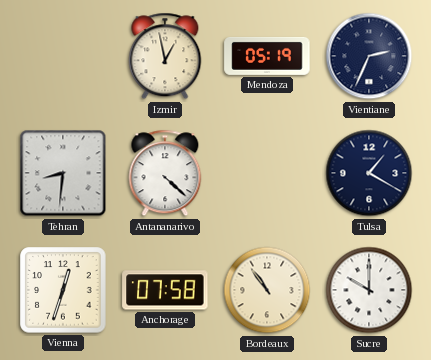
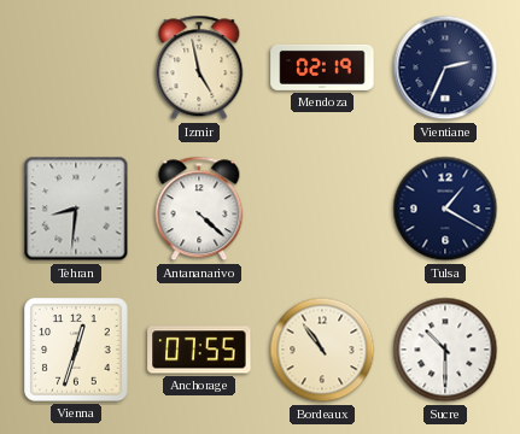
Izmir: 12:58 -> 4:58
Mendoza: 05:19 -> 02:19
Anchorage: 07:58 -> 07:55
Sucre: 10:00 -> 10:30
